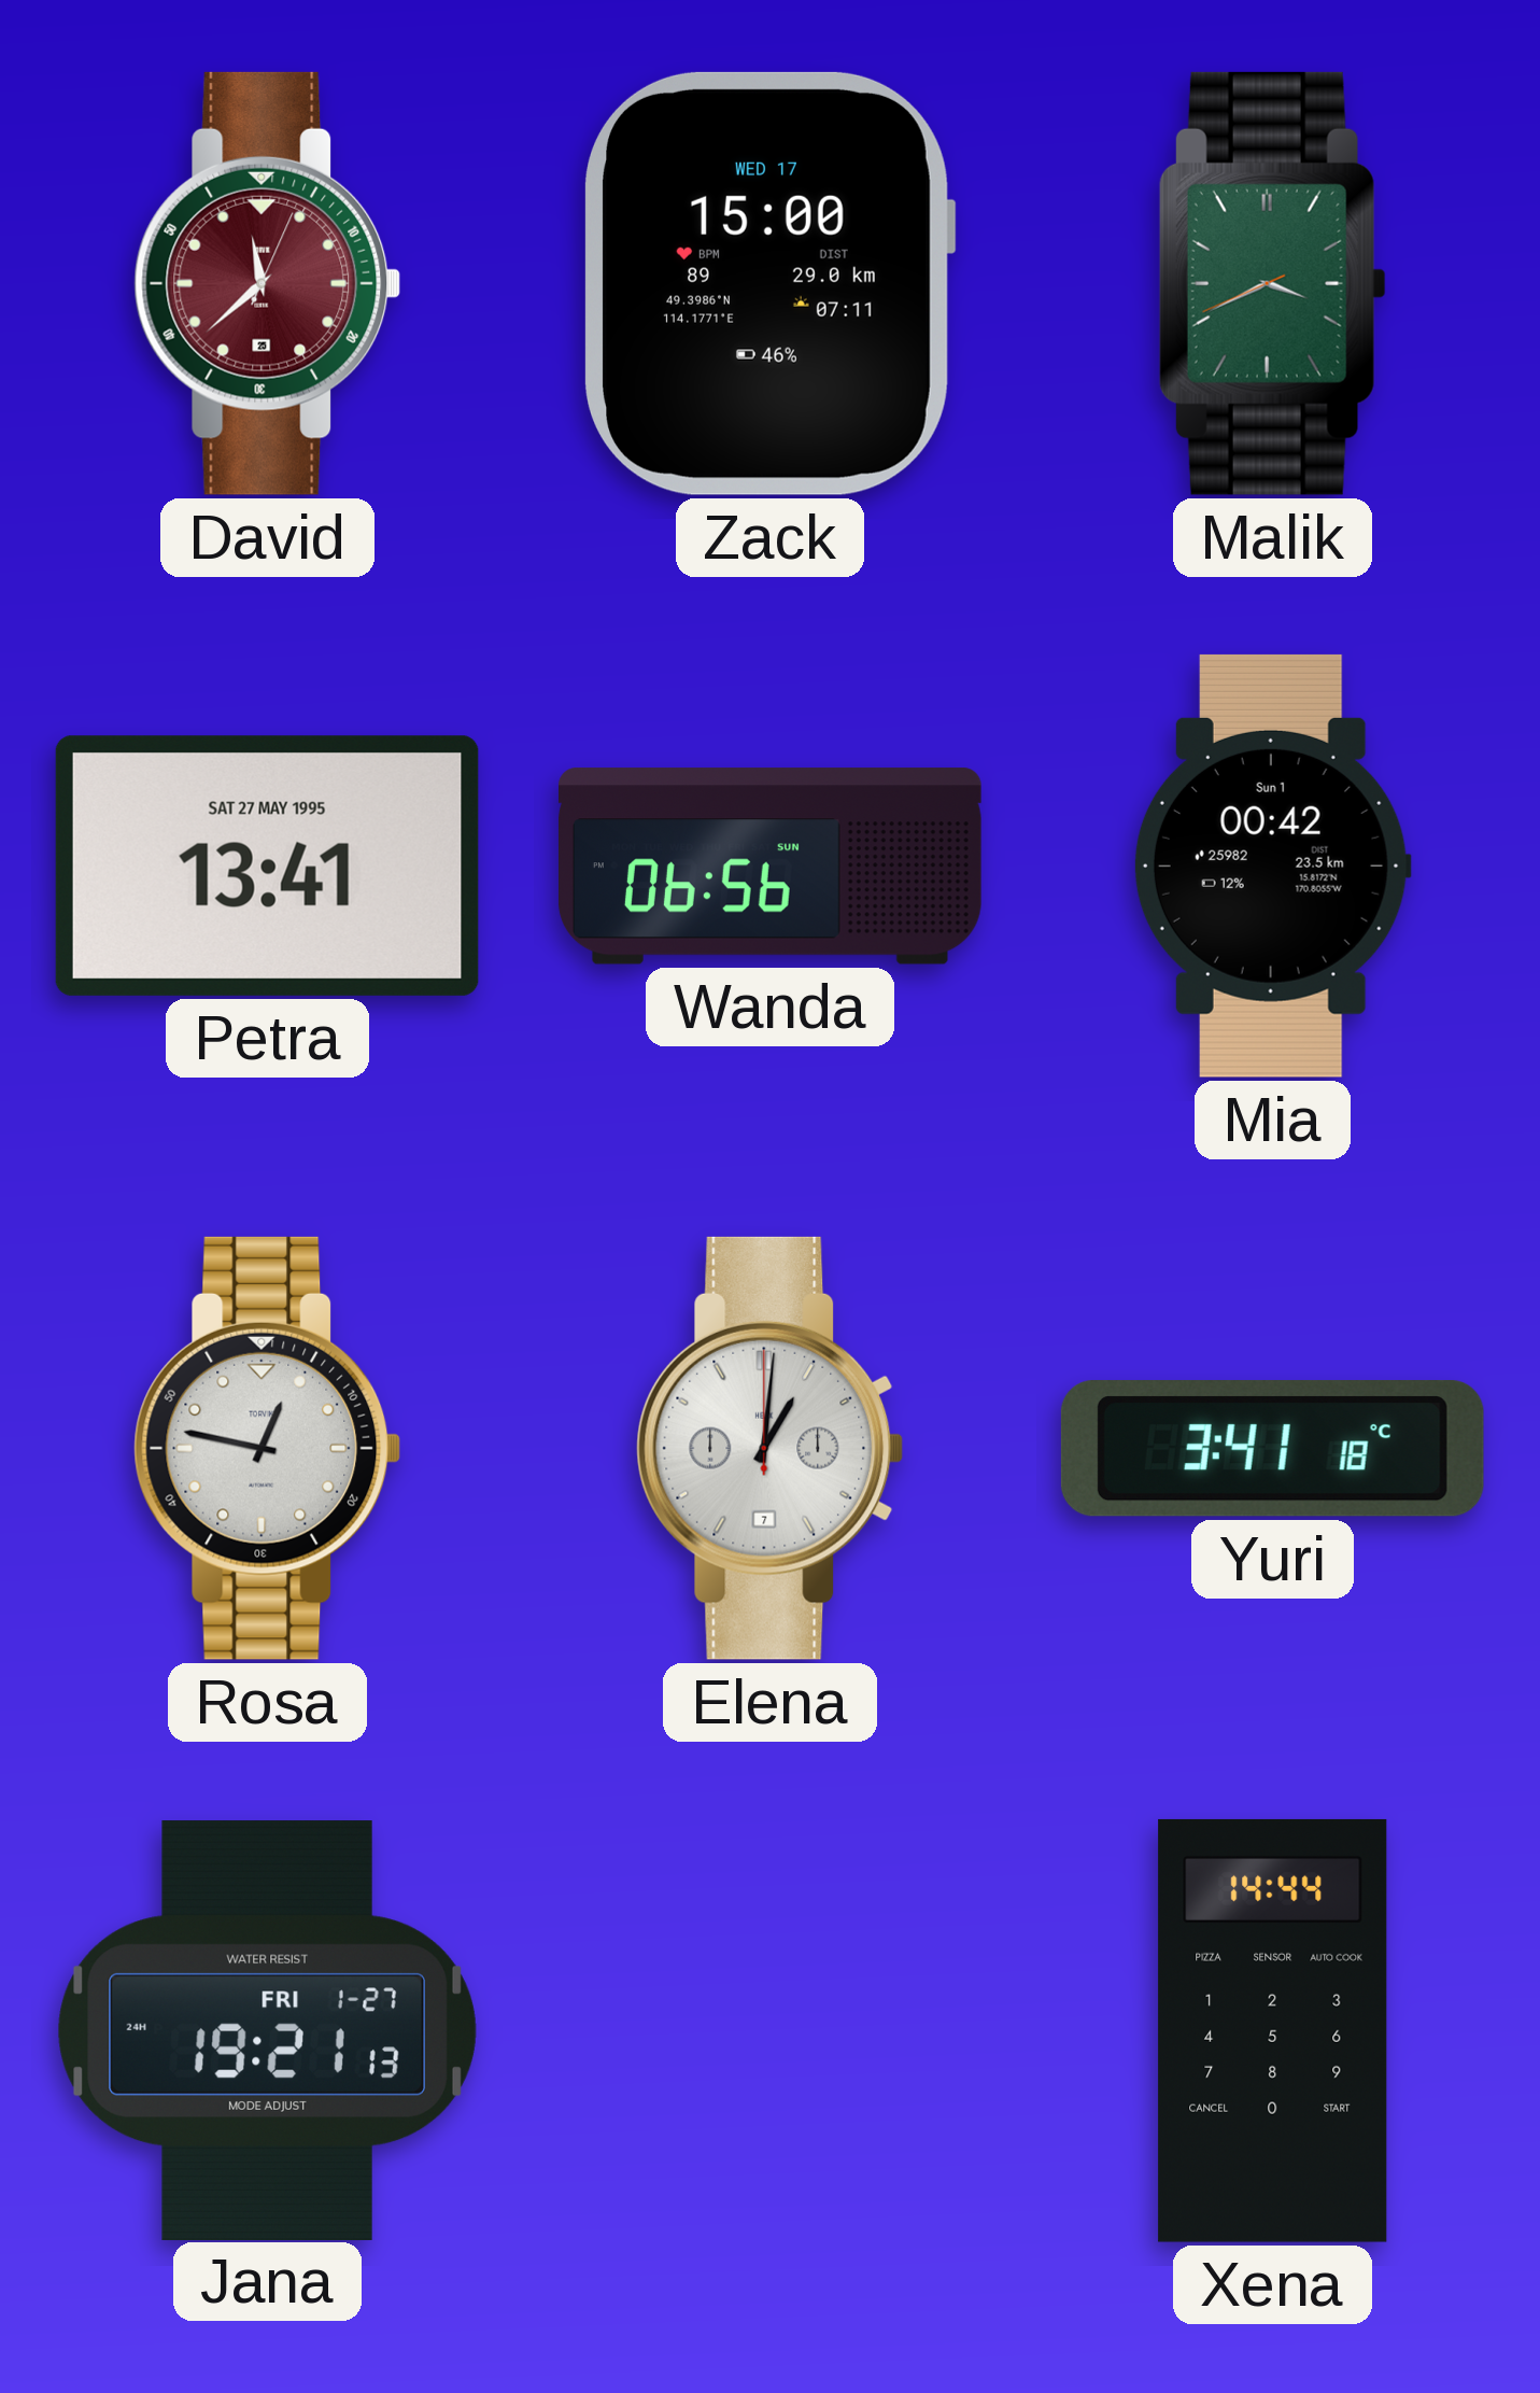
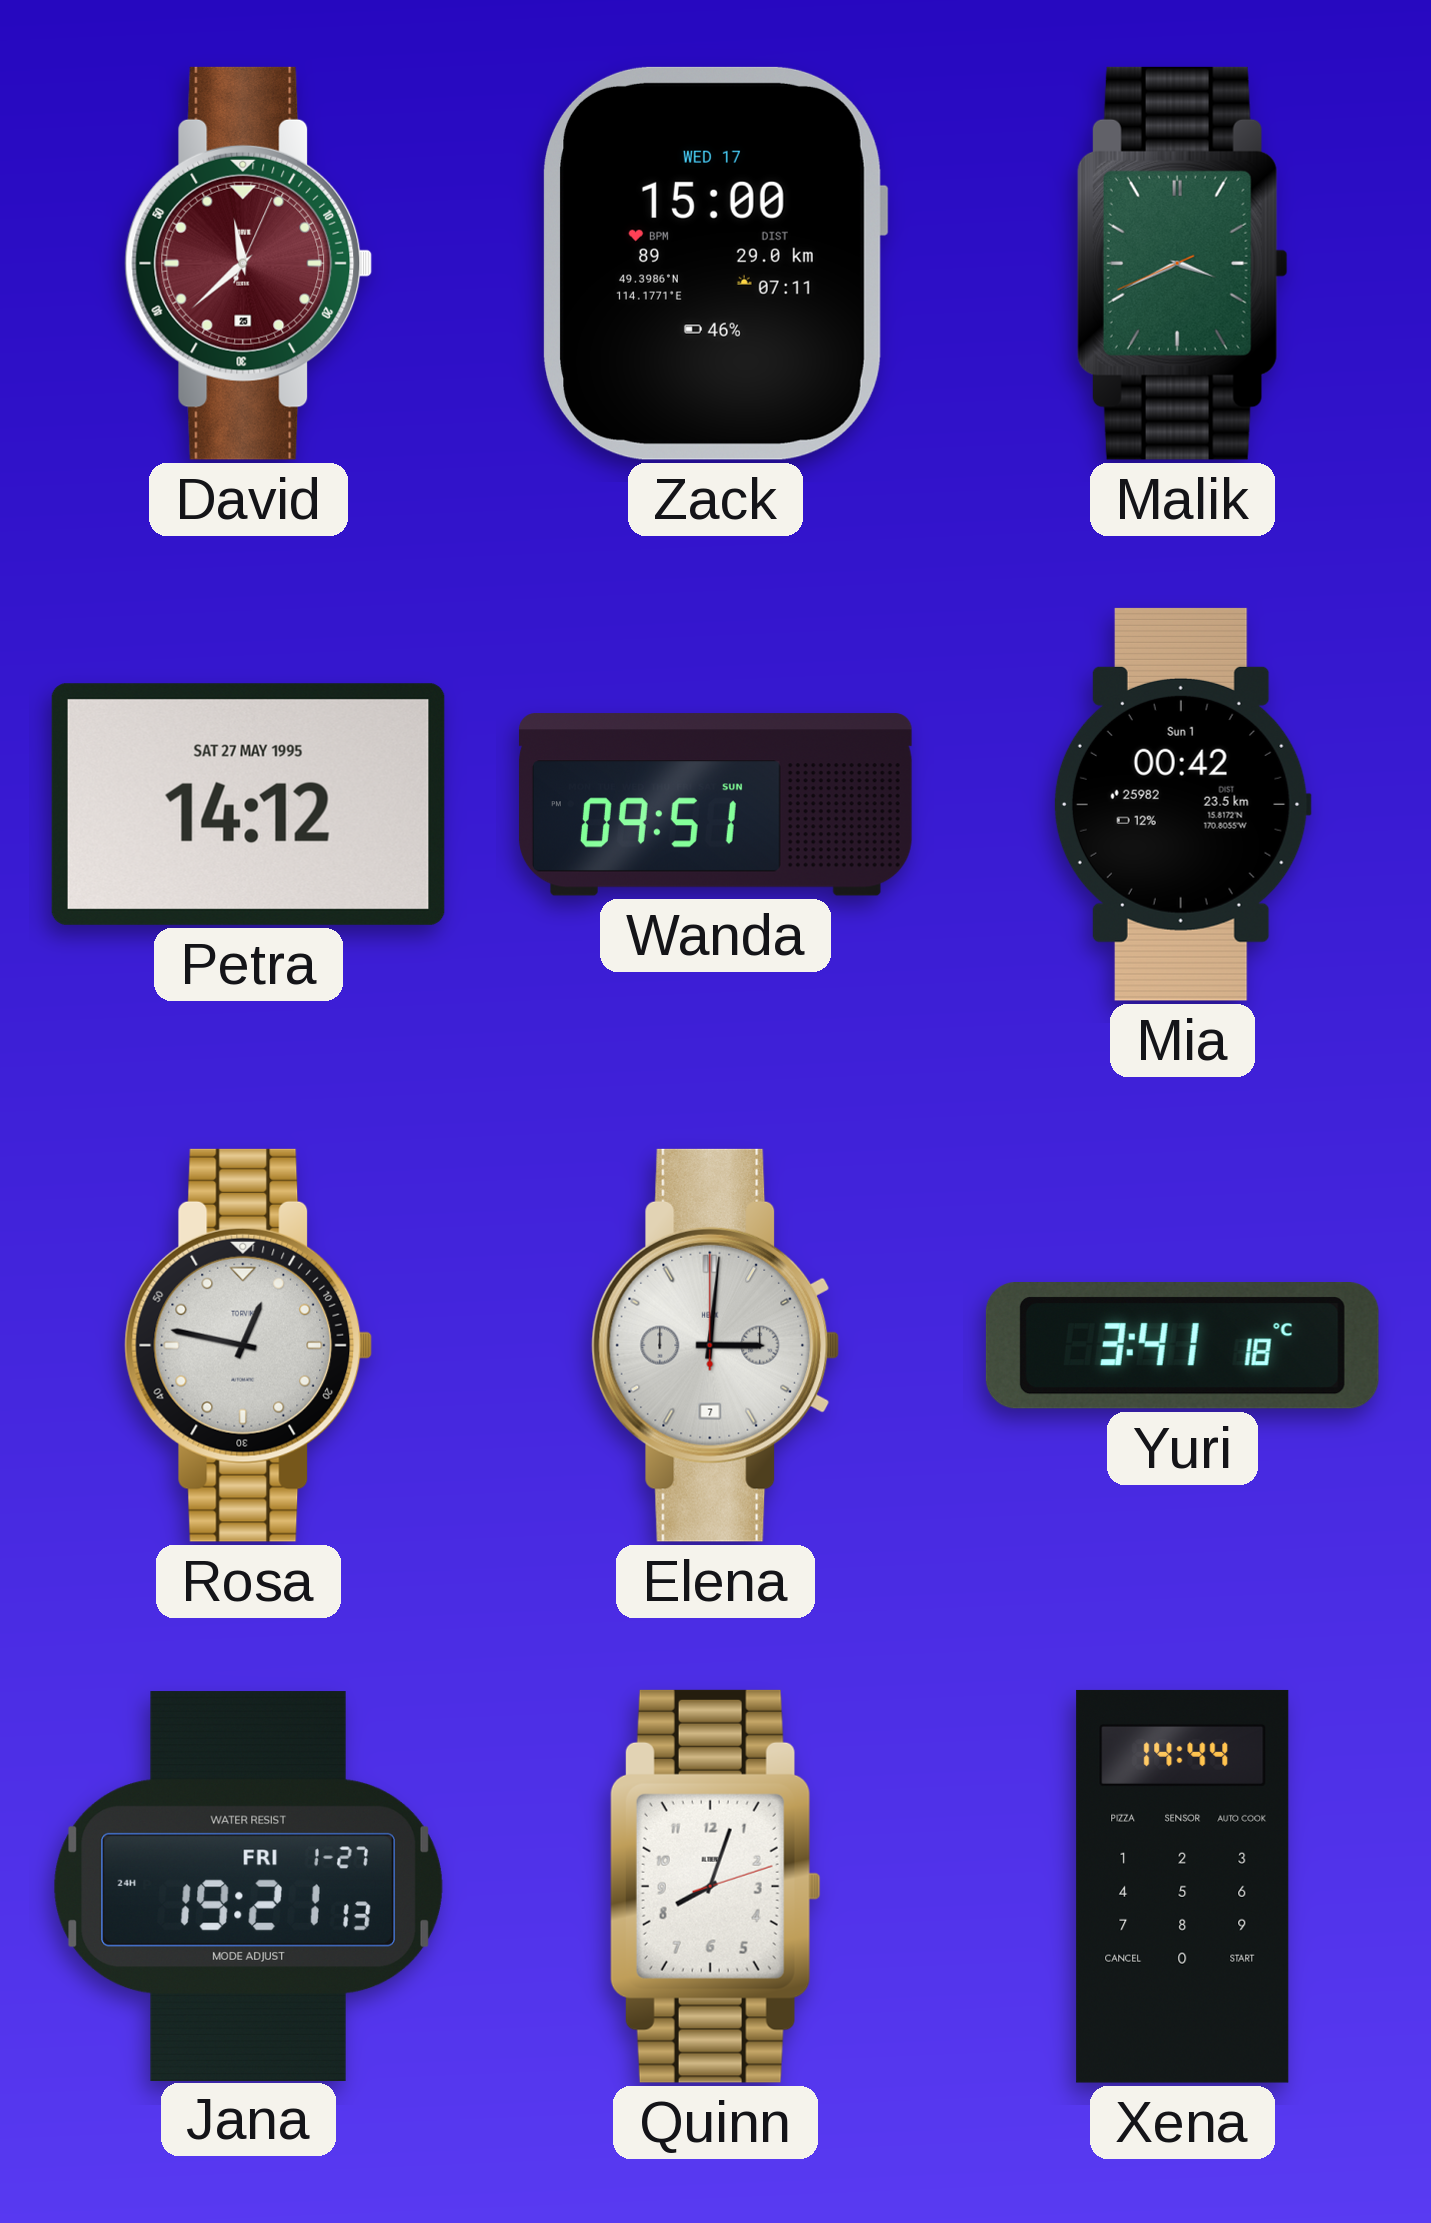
Petra: 13:41 -> 14:12
Wanda: 06:56 -> 09:51
Elena: 1:01 -> 3:01
Quinn: none -> 8:03
